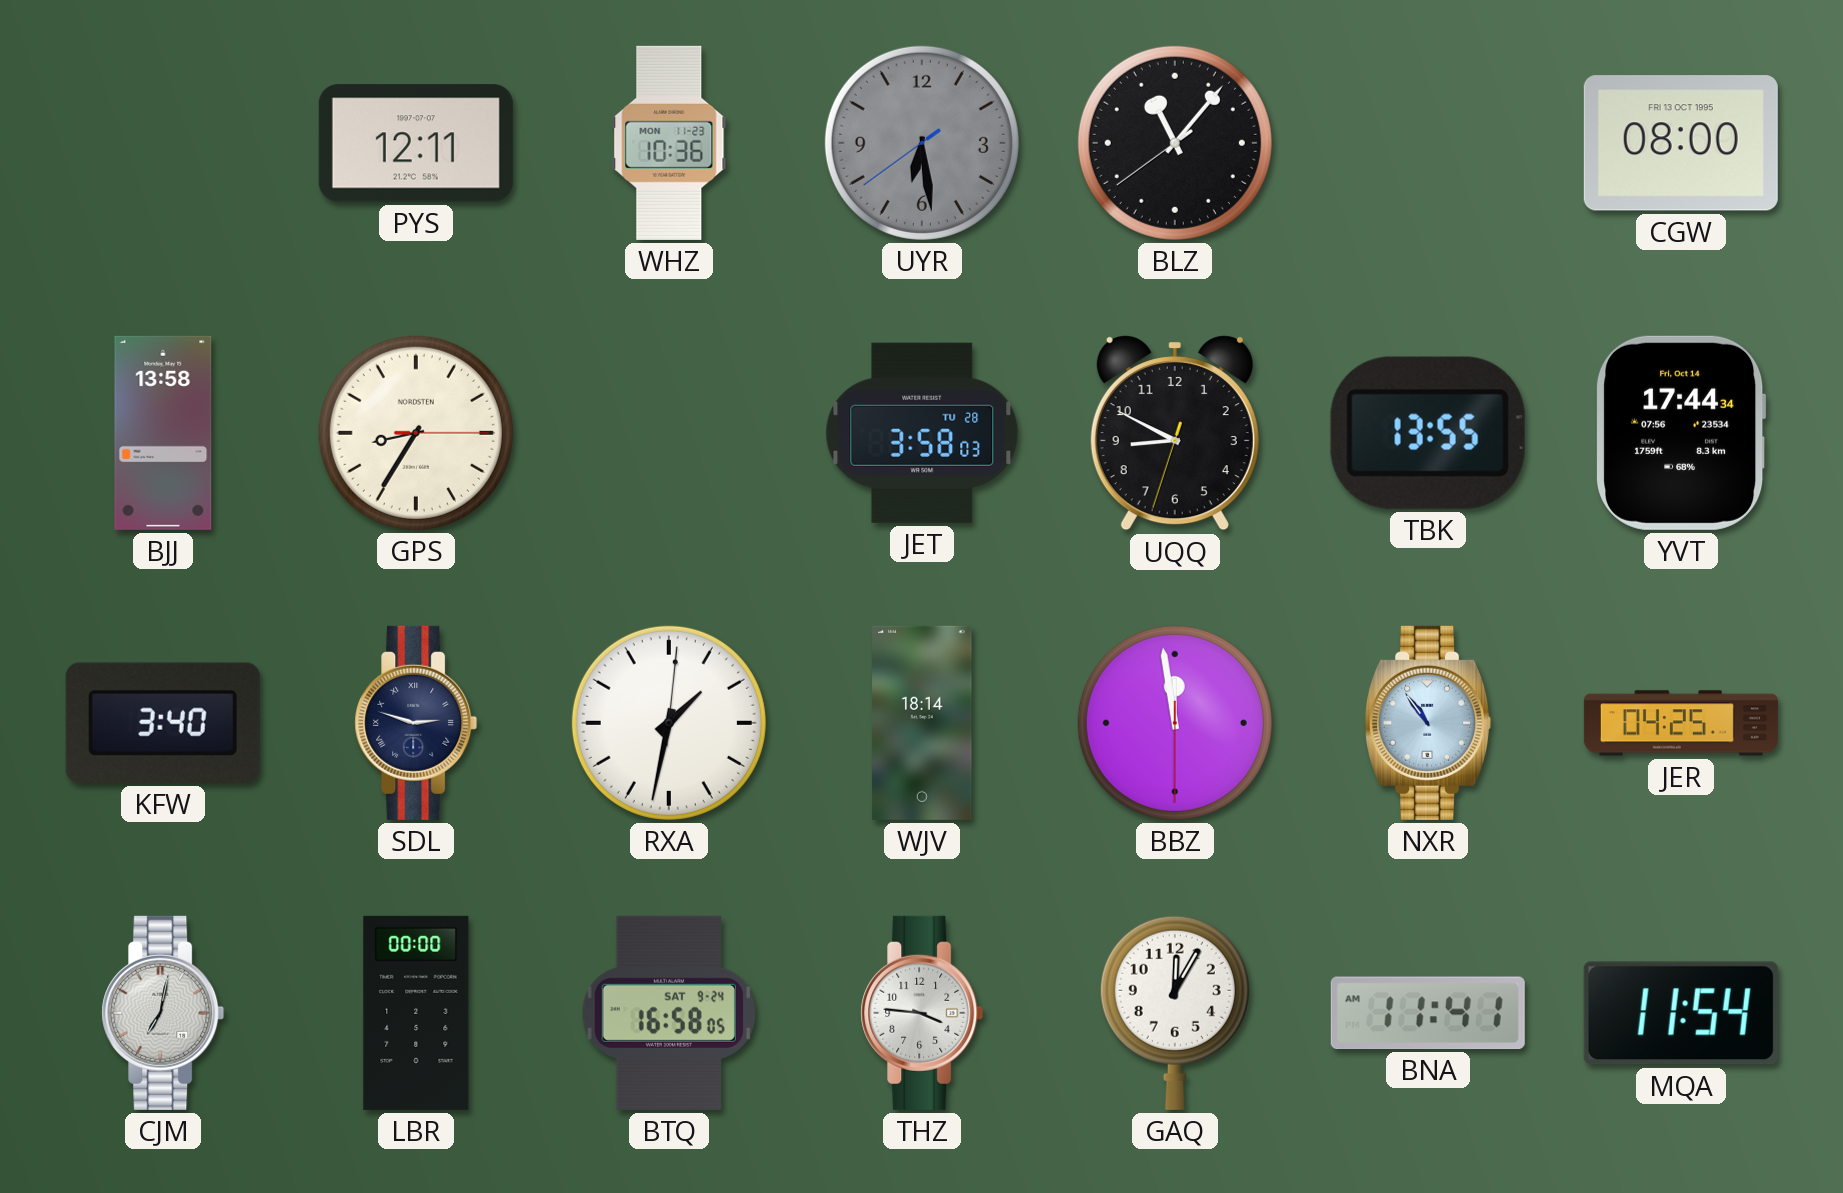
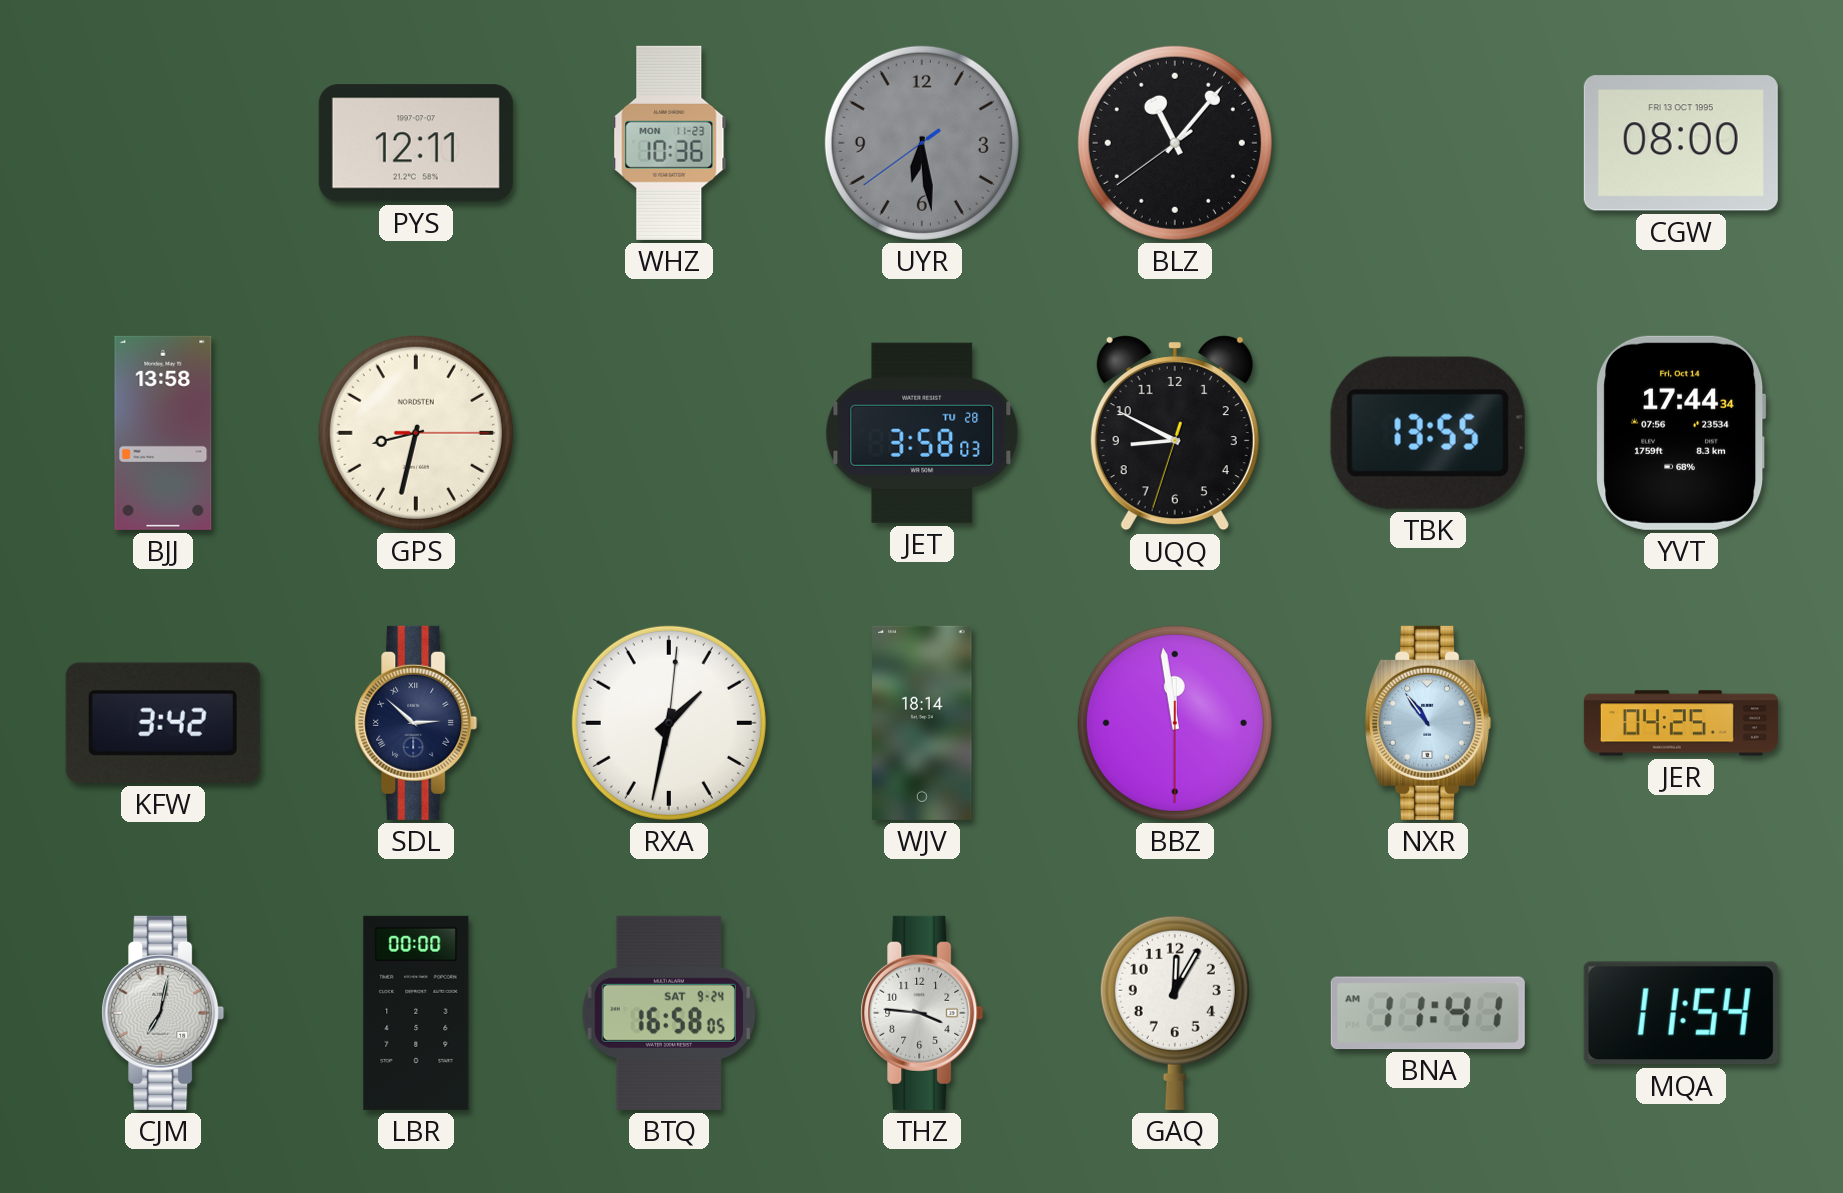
GPS: 8:35 -> 8:32
KFW: 3:40 -> 3:42
SDL: 2:48 -> 2:52
